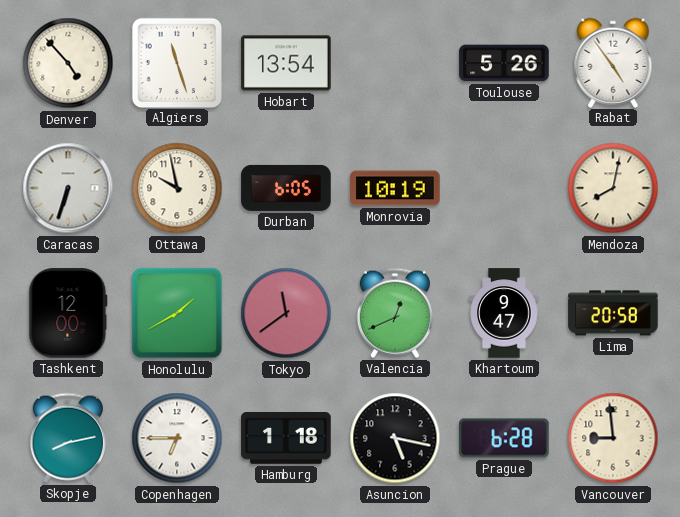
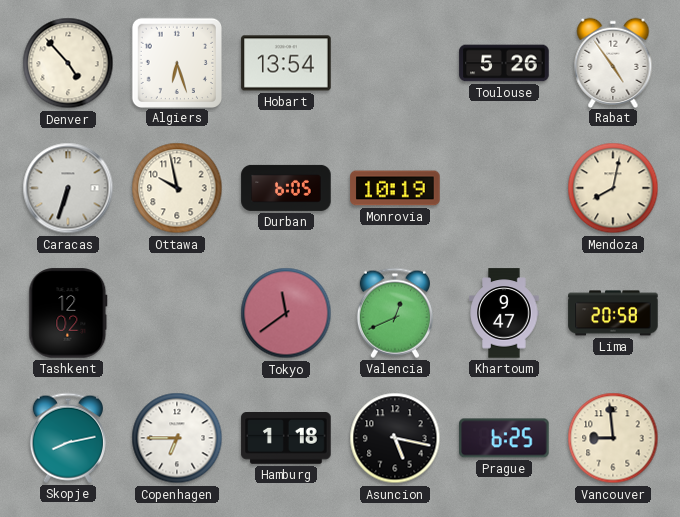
Algiers: 11:27 -> 6:27
Tashkent: 12:00 -> 12:02
Honolulu: 1:40 -> none
Prague: 6:28 -> 6:25
